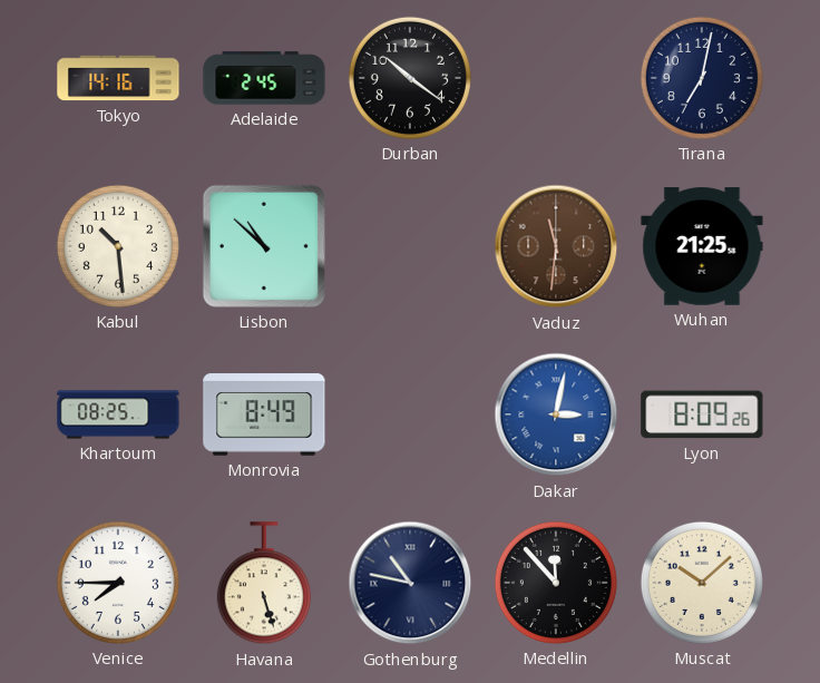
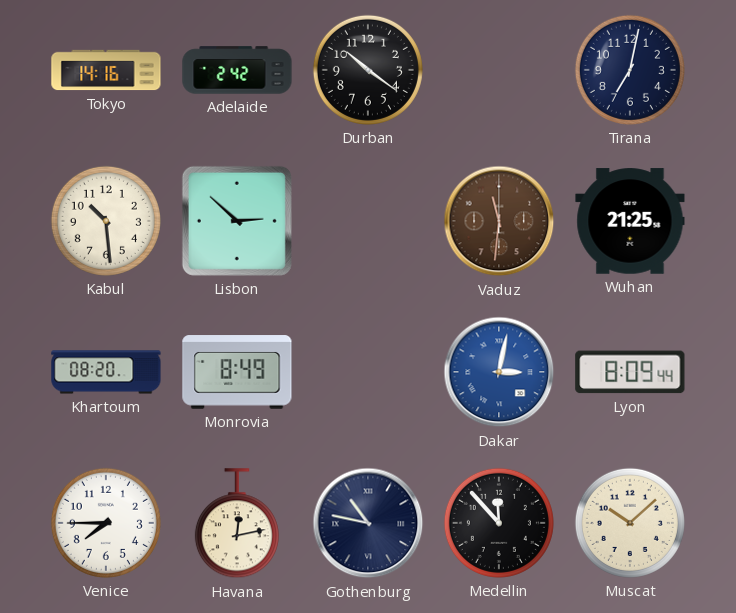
Adelaide: 2:45 -> 2:42
Lisbon: 10:52 -> 2:52
Khartoum: 08:25 -> 08:20
Lyon: 8:09:26 -> 8:09:44
Havana: 5:27 -> 12:13
